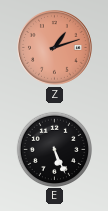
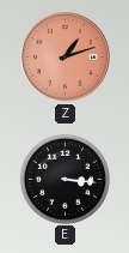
E: 5:26 -> 3:16
